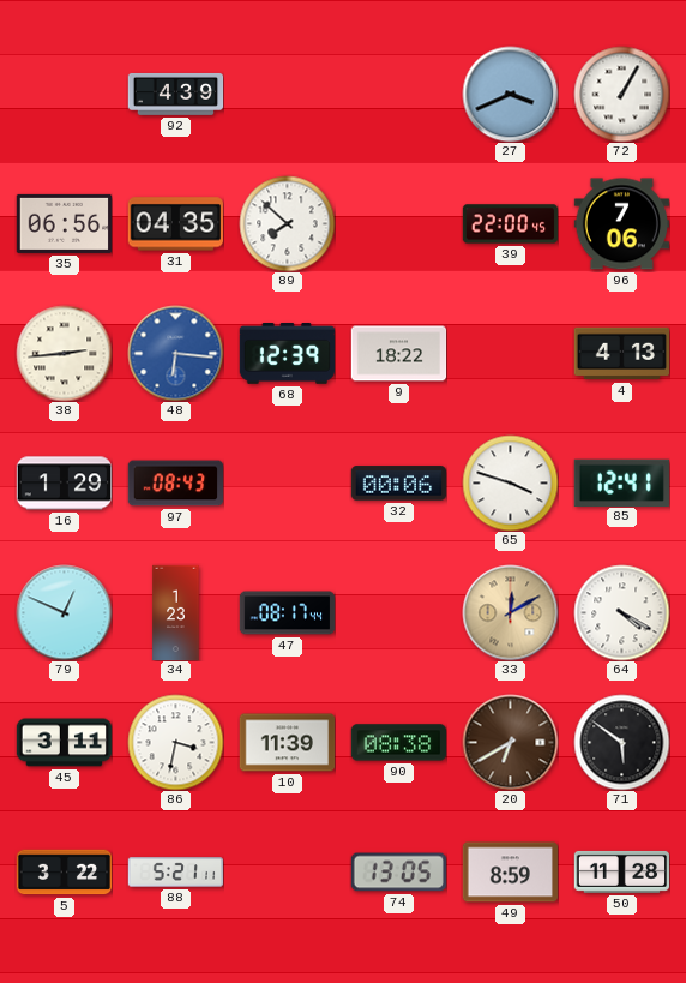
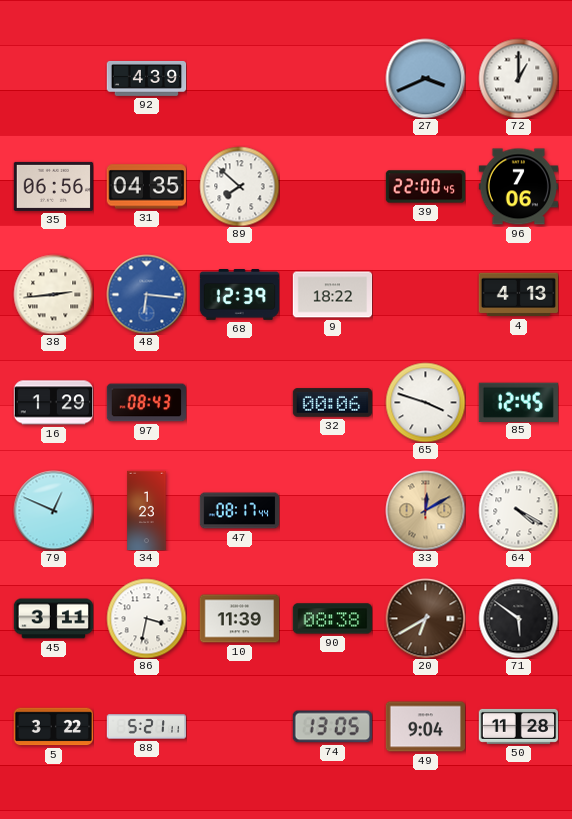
72: 1:05 -> 1:00
85: 12:41 -> 12:45
49: 8:59 -> 9:04
